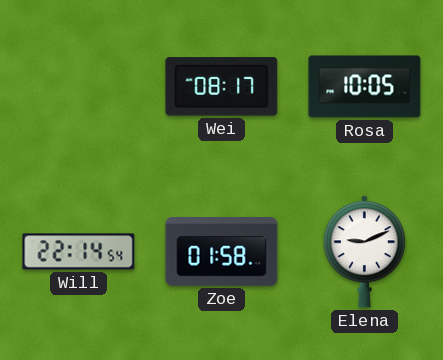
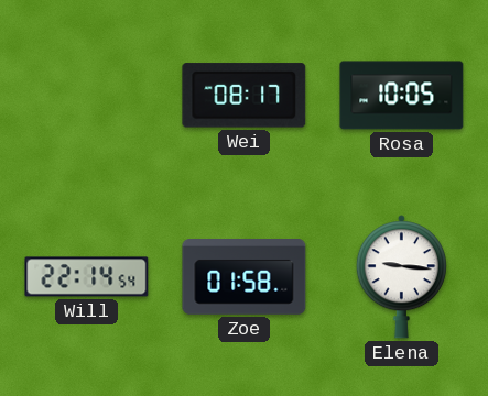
Elena: 9:11 -> 9:16
